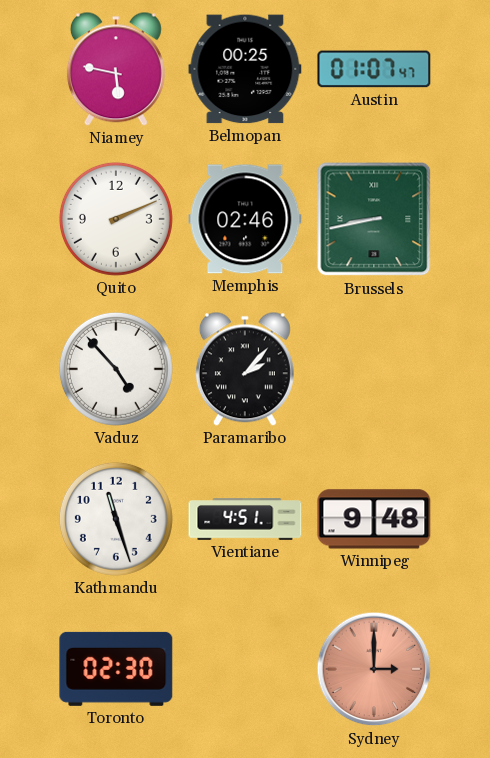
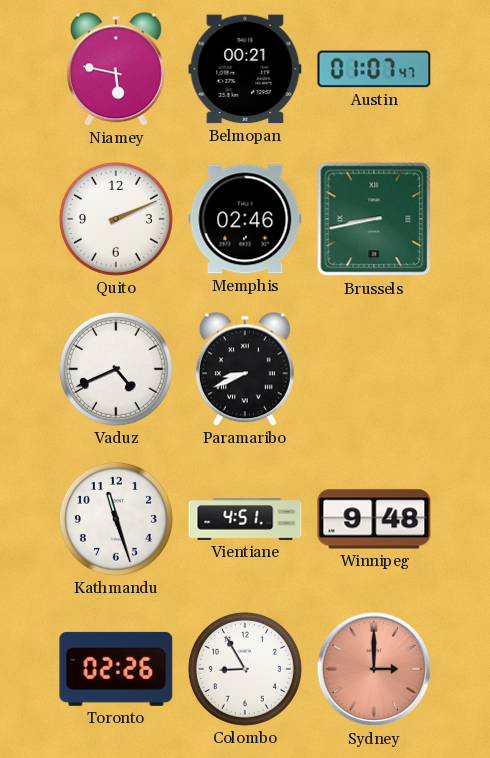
Belmopan: 00:25 -> 00:21
Vaduz: 4:53 -> 4:41
Paramaribo: 2:07 -> 8:41
Toronto: 02:30 -> 02:26
Colombo: none -> 8:55
